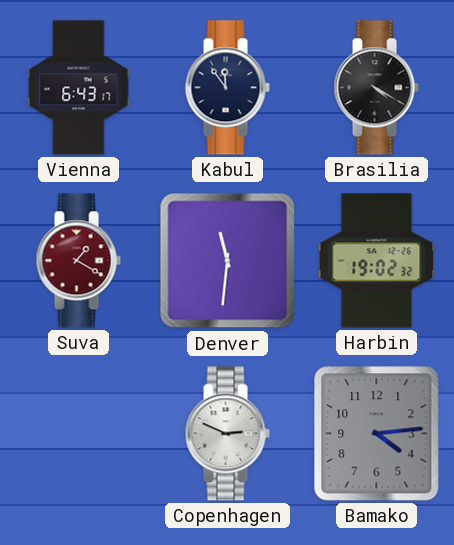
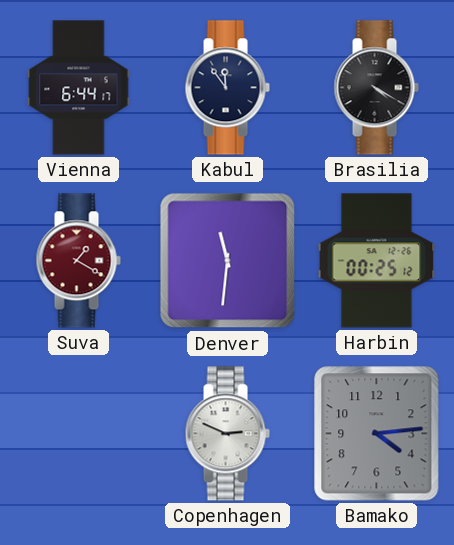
Vienna: 6:43 -> 6:44
Harbin: 19:02 -> 00:25
